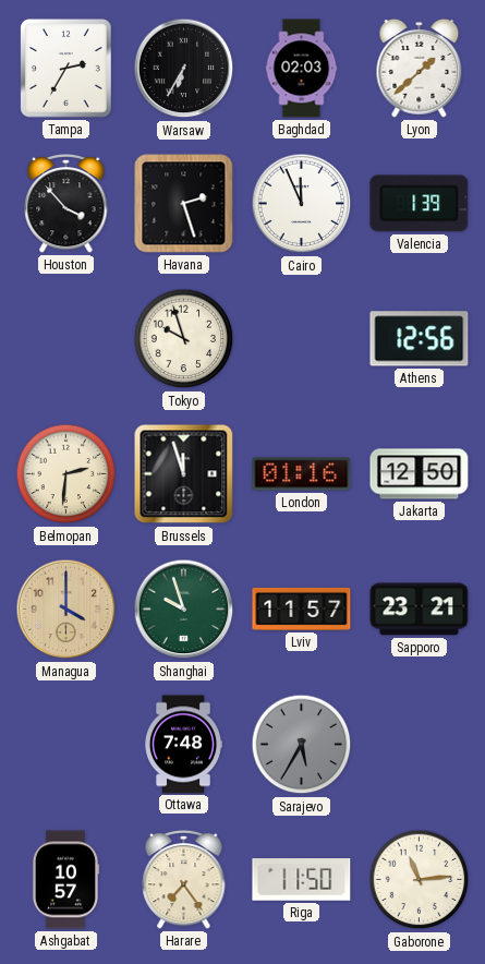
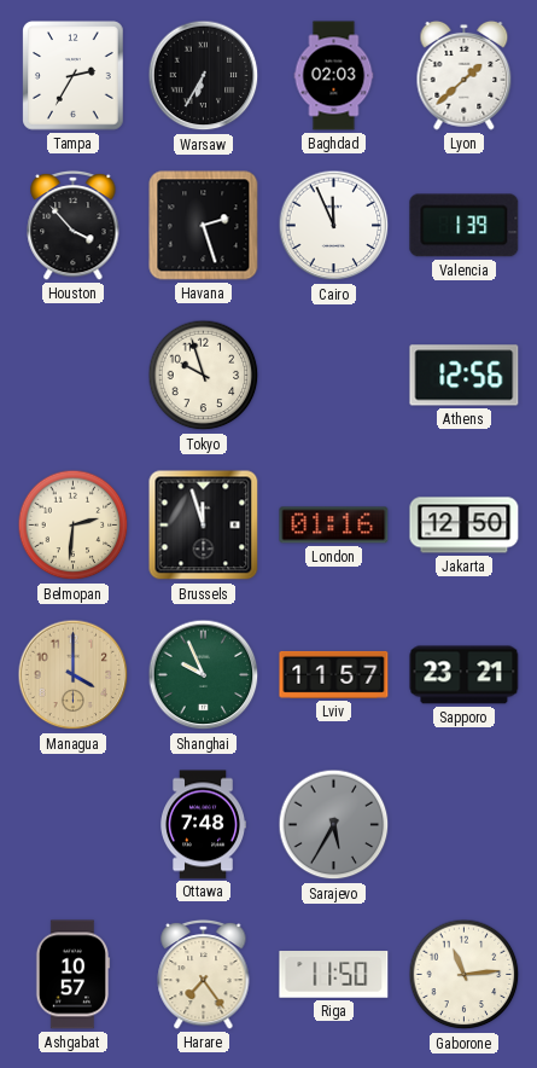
Shanghai: 9:57 -> 9:56
